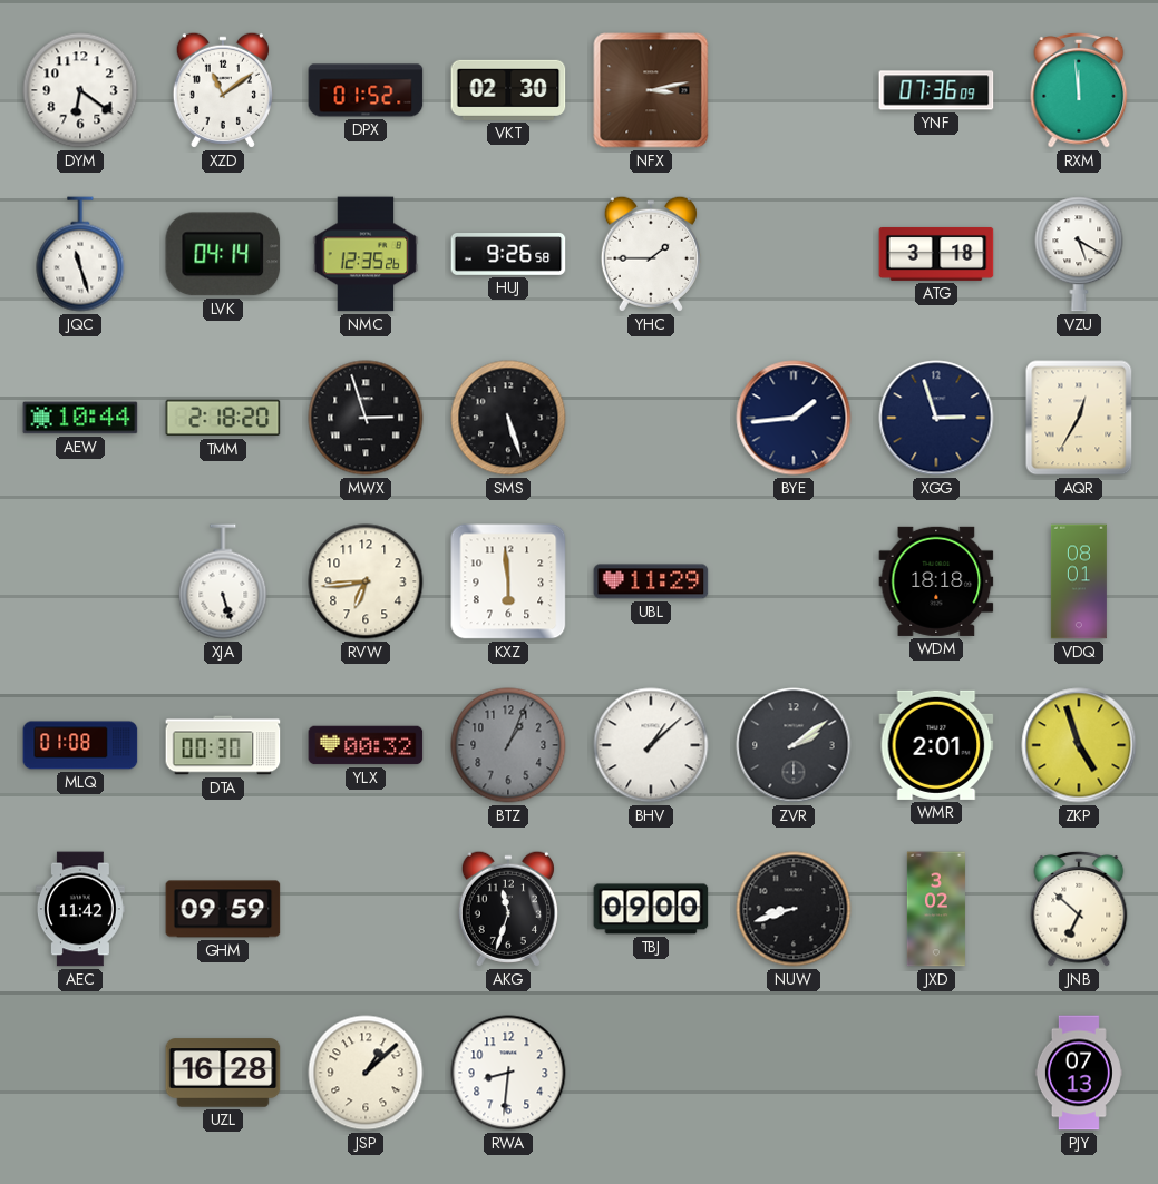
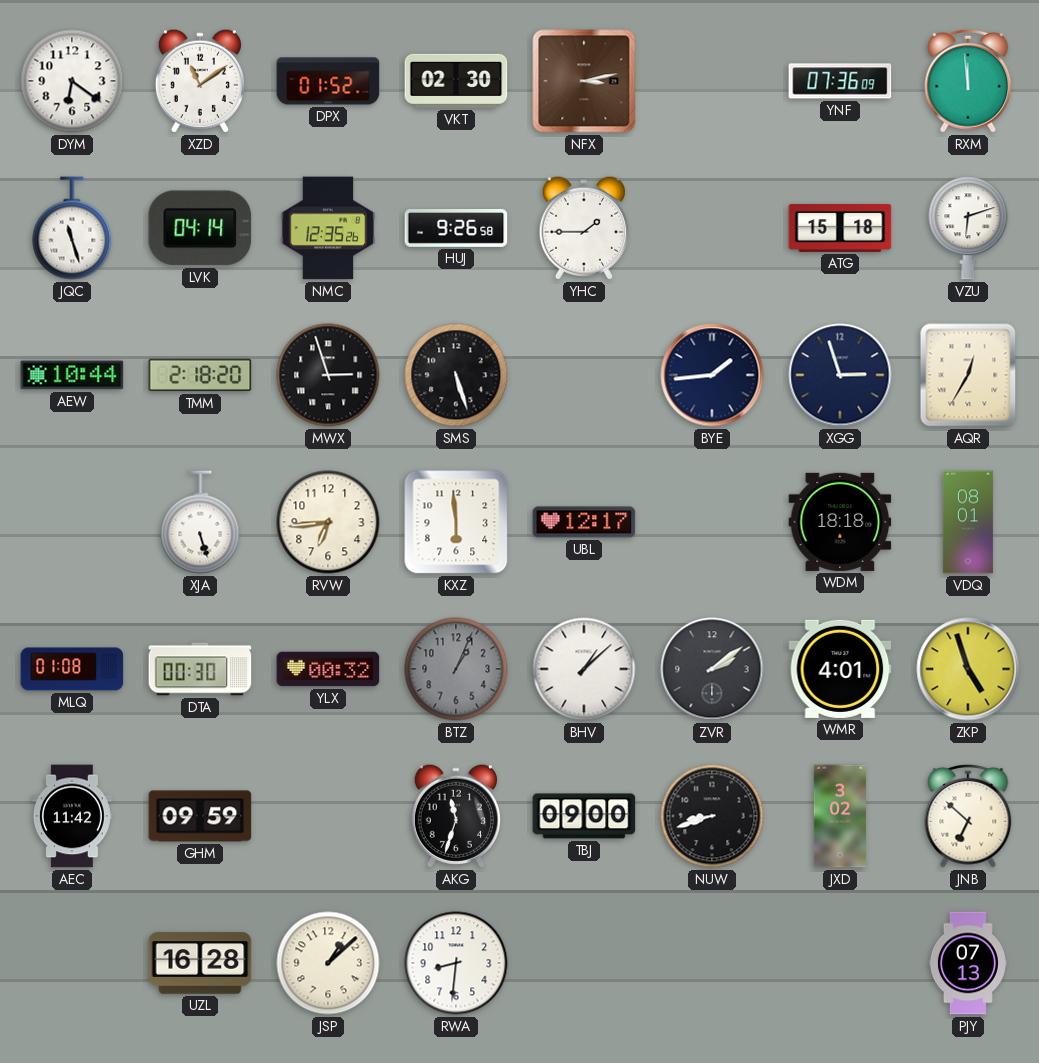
ATG: 3:18 -> 15:18
VZU: 5:20 -> 6:12
UBL: 11:29 -> 12:17
WMR: 2:01 -> 4:01
